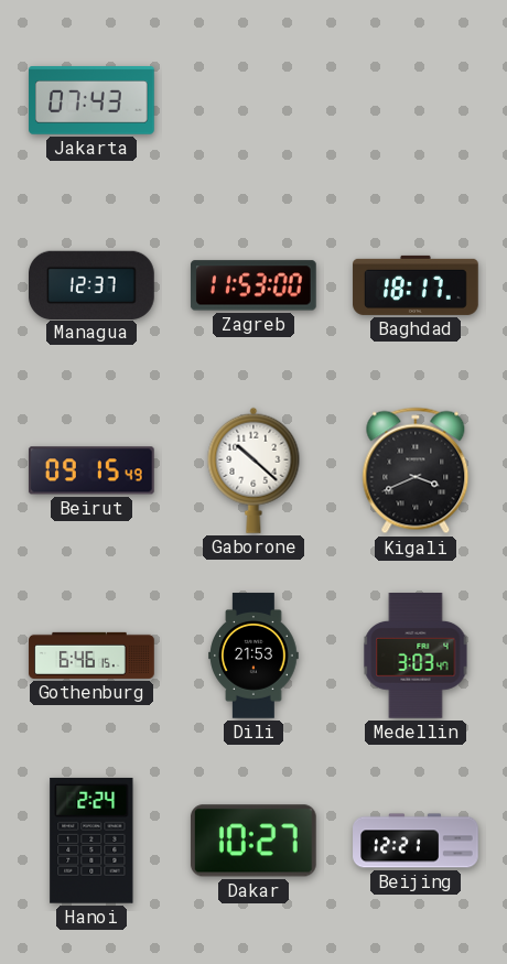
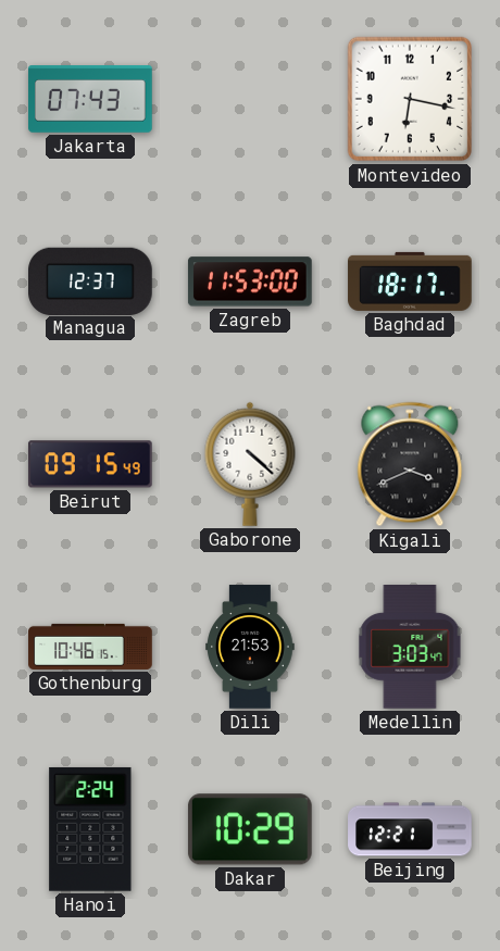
Montevideo: none -> 6:17
Gaborone: 10:22 -> 4:22
Gothenburg: 6:46 -> 10:46
Dakar: 10:27 -> 10:29
